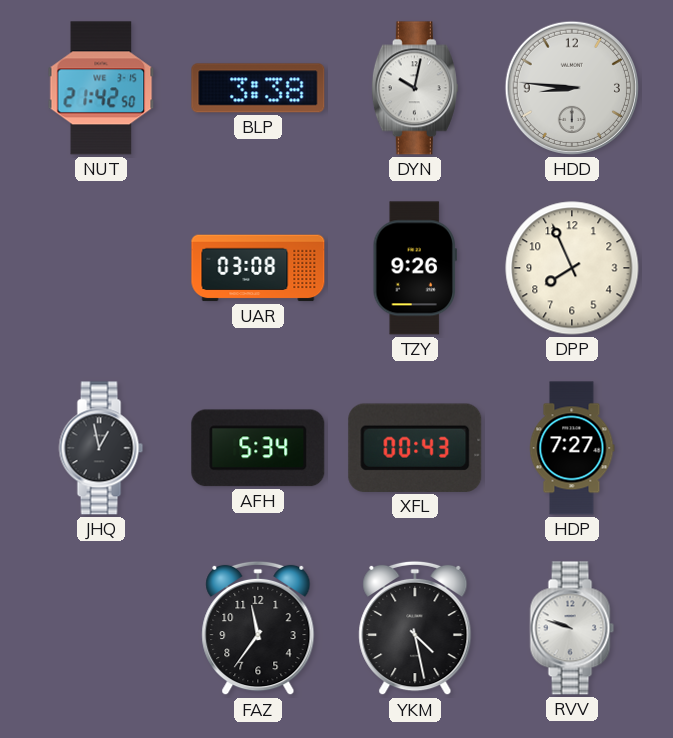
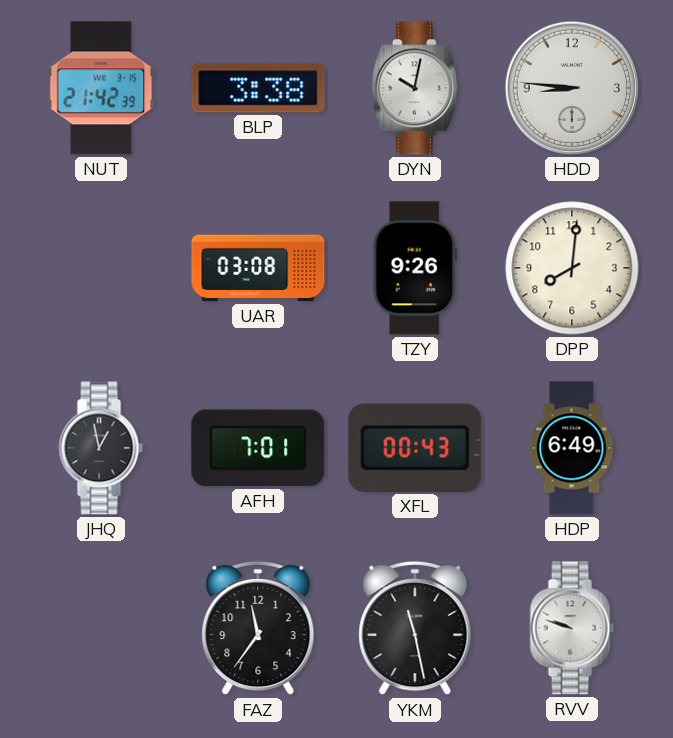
NUT: 21:42:50 -> 21:42:39
DPP: 7:56 -> 8:01
AFH: 5:34 -> 7:01
HDP: 7:27 -> 6:49
YKM: 4:28 -> 11:28
